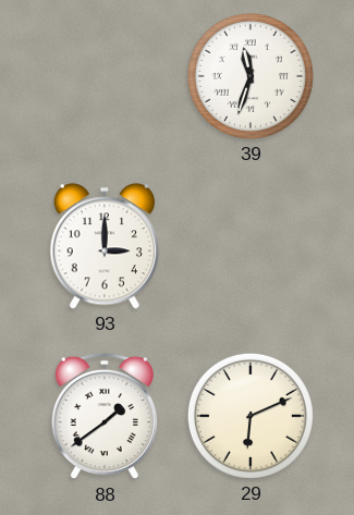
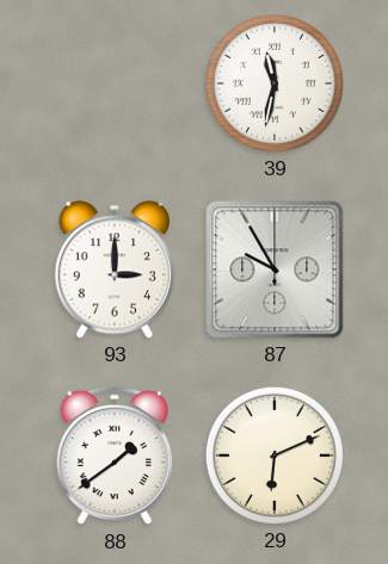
39: 11:33 -> 11:32
87: none -> 9:55
